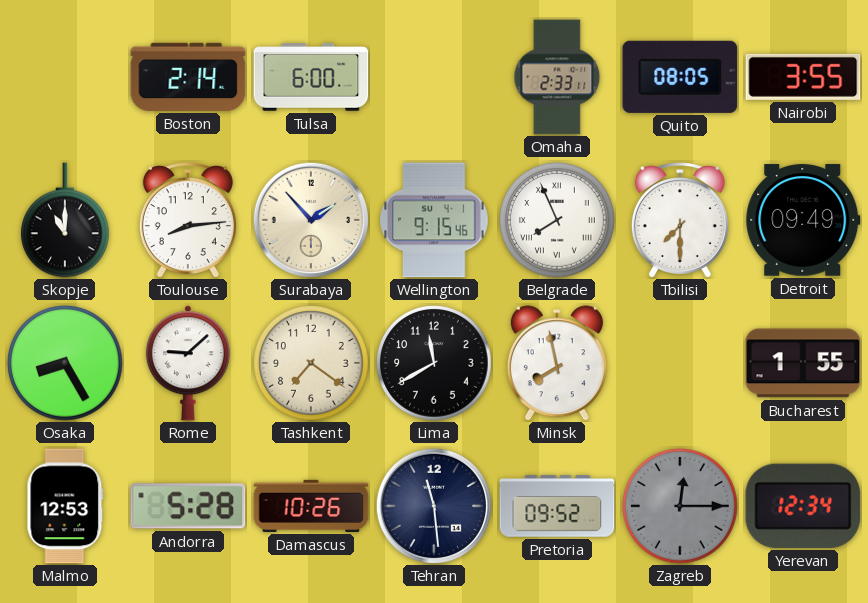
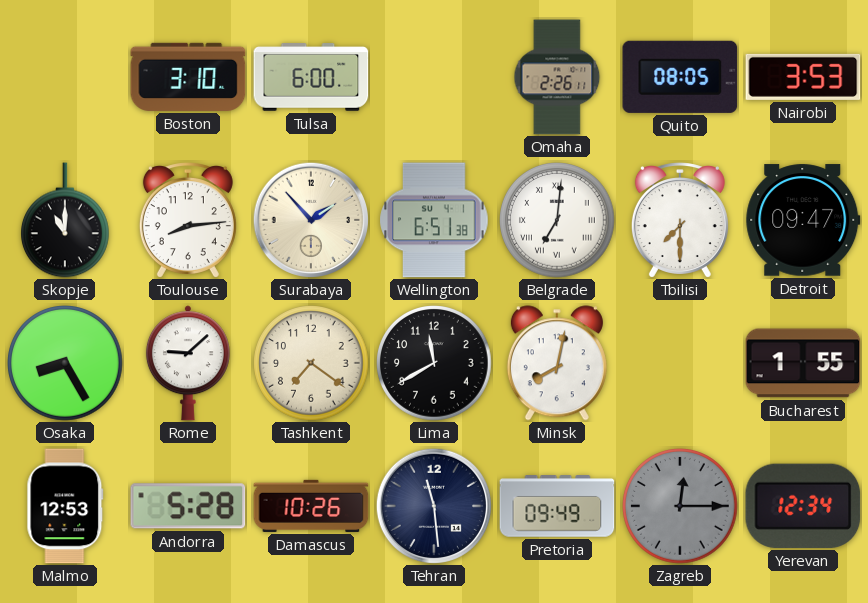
Boston: 2:14 -> 3:10
Omaha: 2:33 -> 2:26
Nairobi: 3:55 -> 3:53
Wellington: 9:15 -> 6:51
Belgrade: 7:56 -> 7:01
Detroit: 09:49 -> 09:47
Minsk: 7:58 -> 8:02
Pretoria: 09:52 -> 09:49
